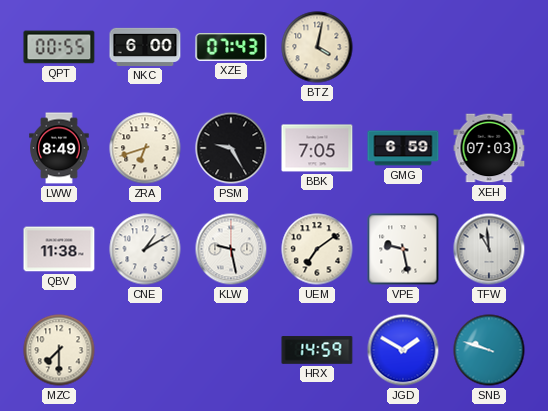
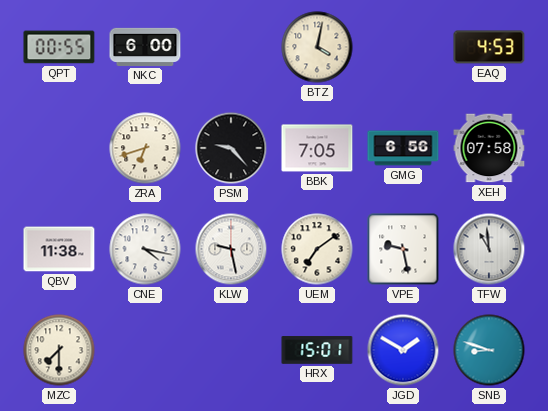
XZE: 07:43 -> none
EAQ: none -> 4:53
LWW: 8:49 -> none
PSM: 9:25 -> 9:23
GMG: 6:59 -> 6:56
XEH: 07:03 -> 07:58
CNE: 1:10 -> 4:17
HRX: 14:59 -> 15:01
SNB: 9:48 -> 8:48
